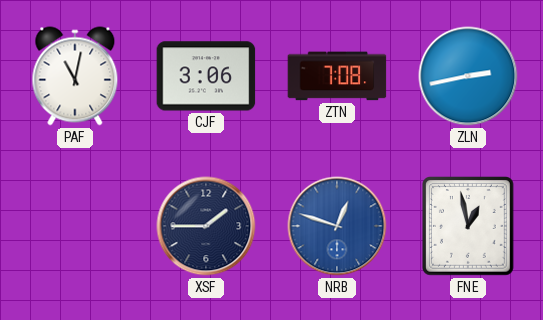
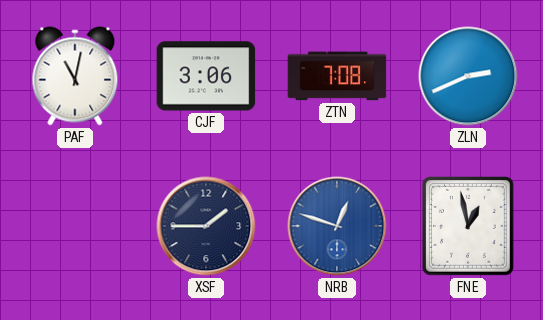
ZLN: 2:43 -> 2:41
